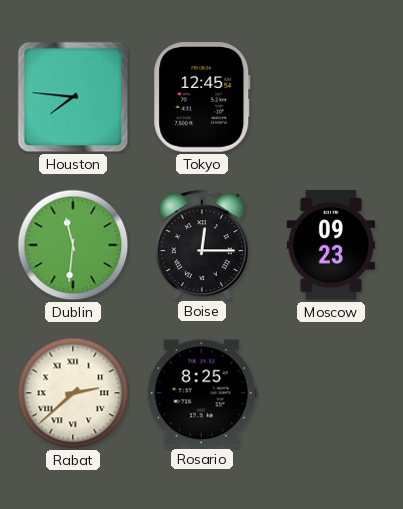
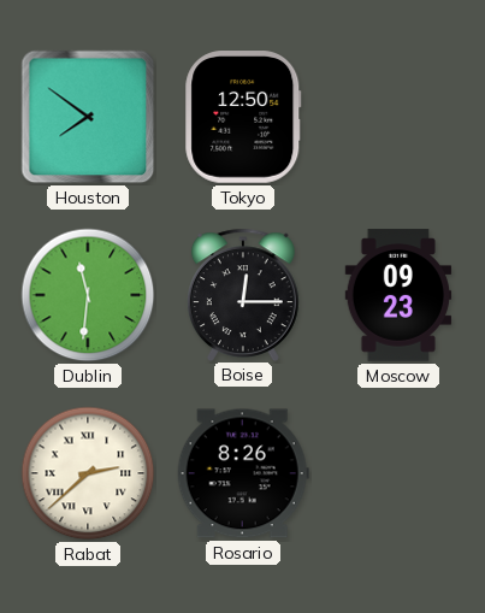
Houston: 7:46 -> 7:51
Tokyo: 12:45 -> 12:50
Rosario: 8:25 -> 8:26
